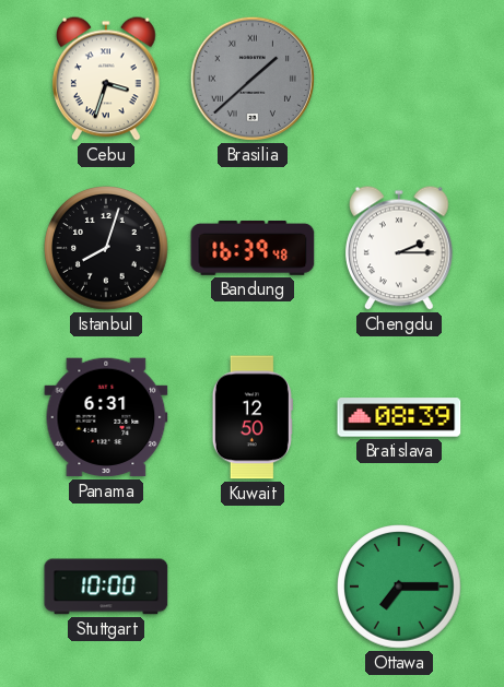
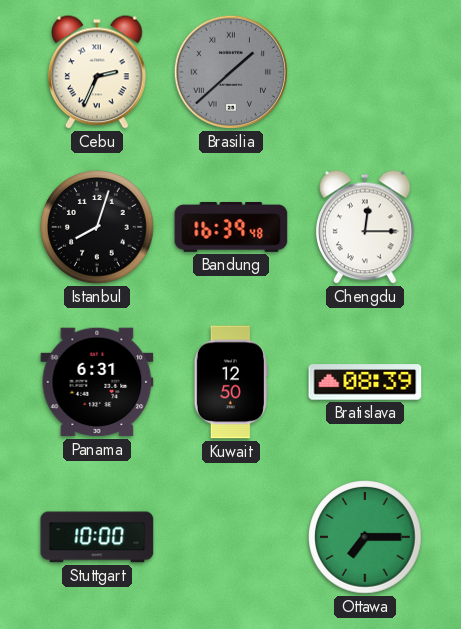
Cebu: 3:33 -> 2:34
Chengdu: 2:15 -> 12:15
